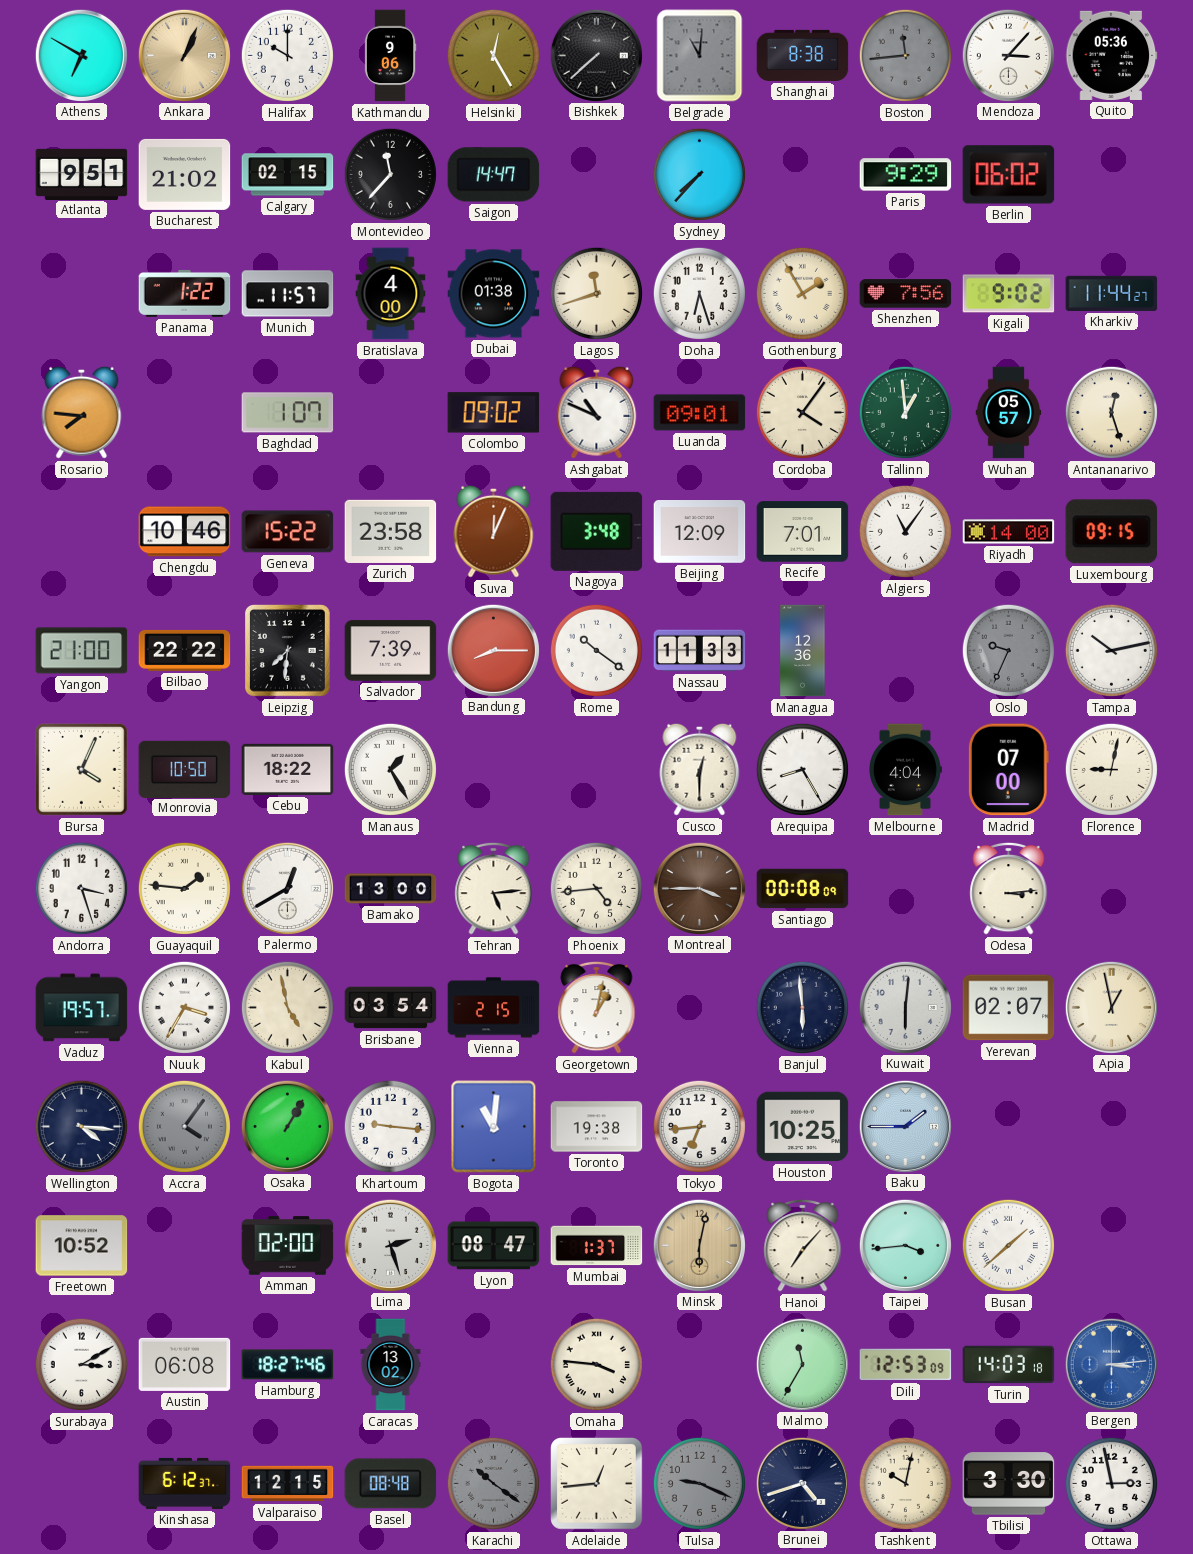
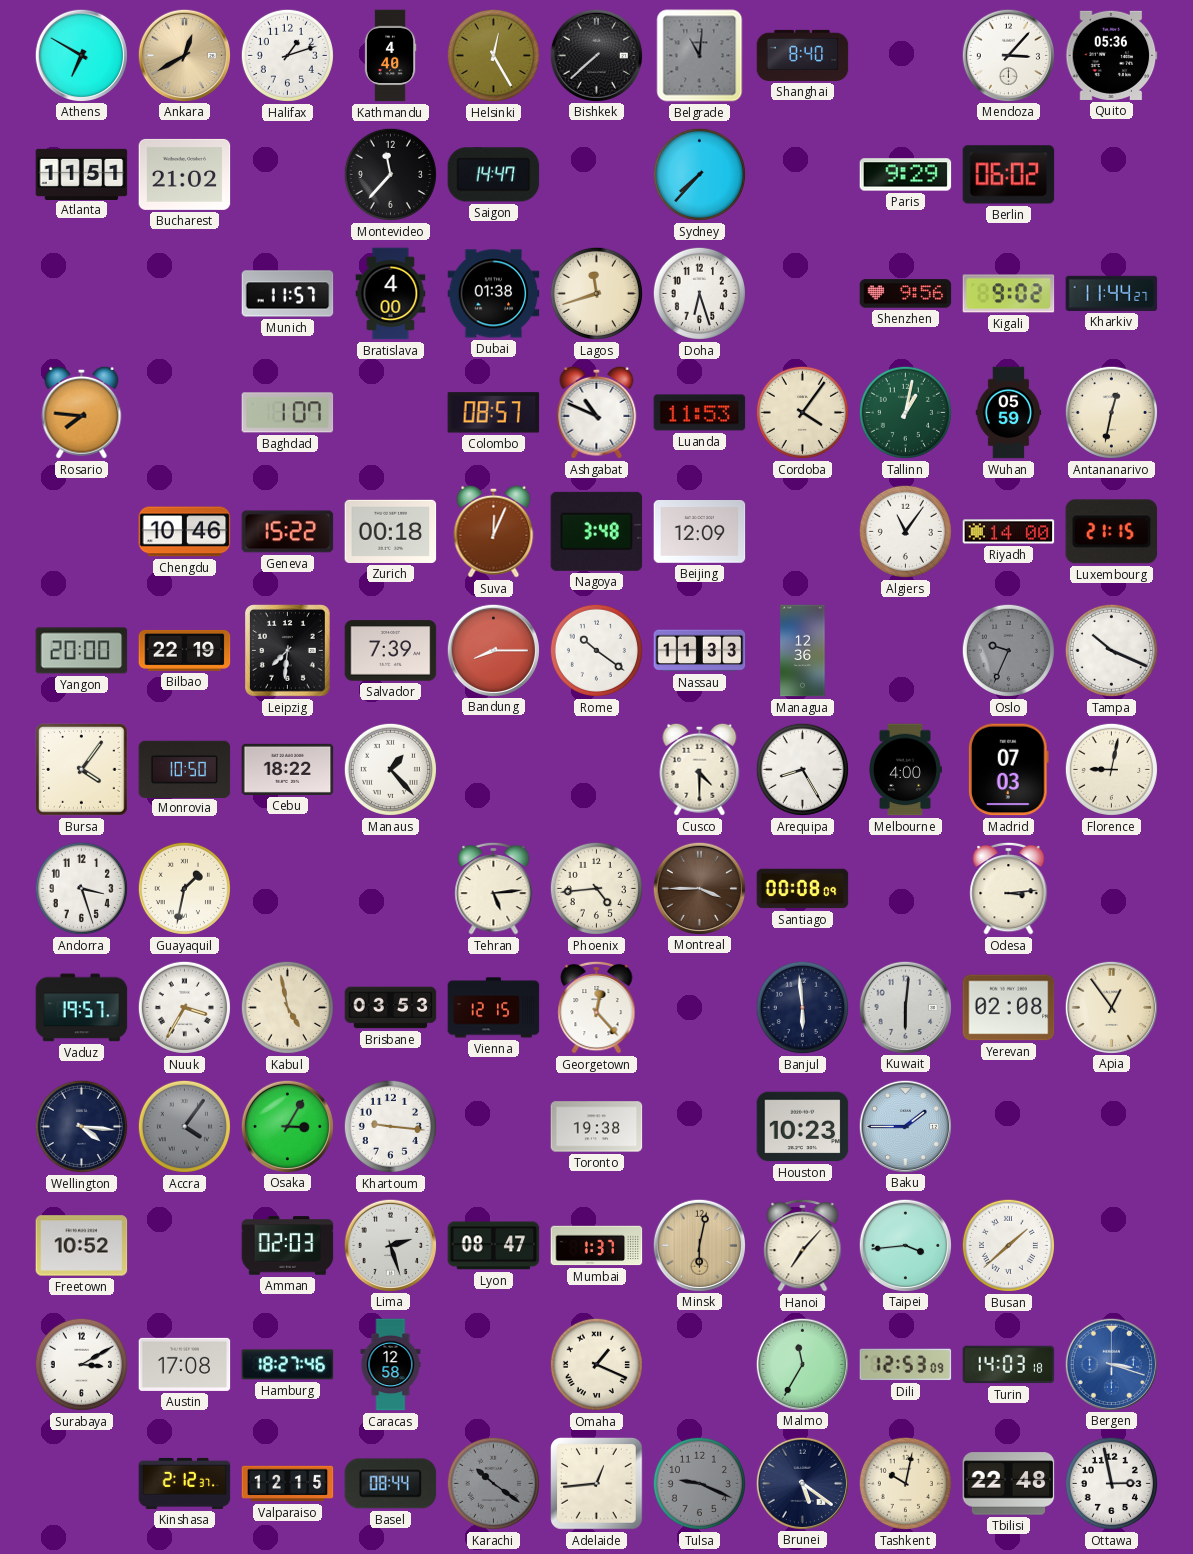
Ankara: 1:04 -> 12:40
Halifax: 10:00 -> 1:12
Kathmandu: 9:06 -> 4:40
Shanghai: 8:38 -> 8:40
Boston: 11:44 -> none
Atlanta: 9:51 -> 11:51
Calgary: 02:15 -> none
Panama: 1:22 -> none
Gothenburg: 1:55 -> none
Shenzhen: 7:56 -> 9:56
Colombo: 09:02 -> 08:57
Luanda: 09:01 -> 11:53
Tallinn: 12:59 -> 1:02
Wuhan: 05:57 -> 05:59
Antananarivo: 12:27 -> 12:32
Zurich: 23:58 -> 00:18
Recife: 7:01 -> none
Luxembourg: 09:15 -> 21:15
Yangon: 21:00 -> 20:00
Bilbao: 22:22 -> 22:19
Tampa: 10:13 -> 10:19
Bursa: 4:04 -> 4:06
Manaus: 1:25 -> 1:23
Cusco: 12:30 -> 4:30
Melbourne: 4:04 -> 4:00
Madrid: 07:00 -> 07:03
Guayaquil: 1:46 -> 1:32
Palermo: 12:40 -> none
Bamako: 13:00 -> none
Brisbane: 03:54 -> 03:53
Vienna: 2:15 -> 12:15
Georgetown: 1:02 -> 12:23
Yerevan: 02:07 -> 02:08
Apia: 12:58 -> 12:54
Osaka: 1:05 -> 3:05
Bogota: 11:01 -> none
Tokyo: 6:44 -> none
Houston: 10:25 -> 10:23
Amman: 02:00 -> 02:03
Austin: 06:08 -> 17:08
Caracas: 13:02 -> 12:58
Omaha: 3:46 -> 1:19
Bergen: 3:14 -> 3:18
Kinshasa: 6:12 -> 2:12
Basel: 08:48 -> 08:44
Brunei: 4:42 -> 5:21
Tbilisi: 3:30 -> 22:48
